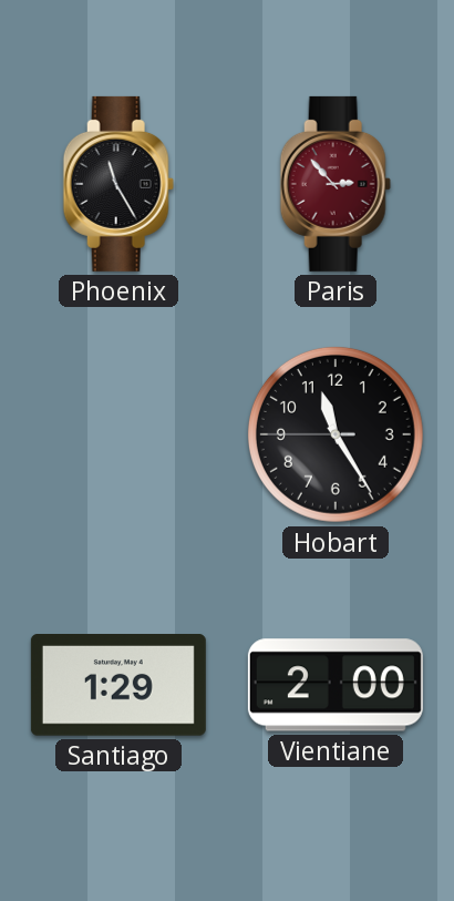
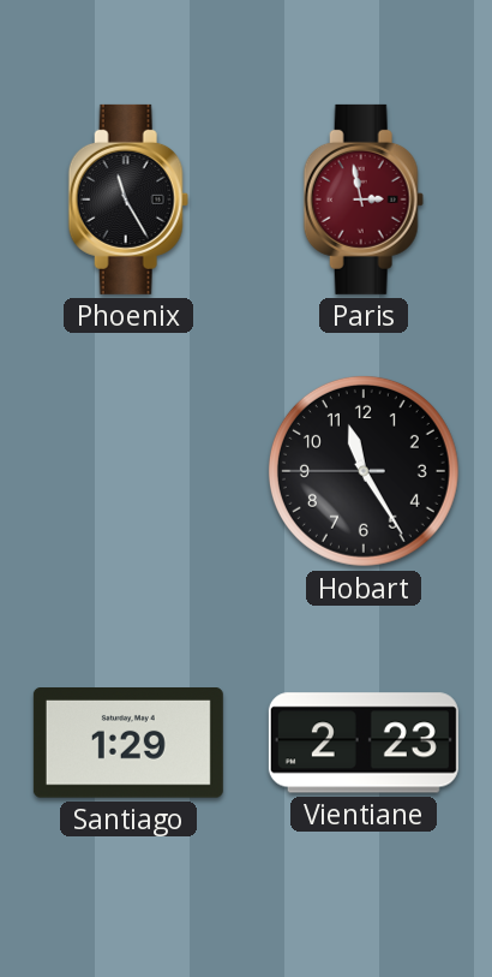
Paris: 2:53 -> 2:58
Vientiane: 2:00 -> 2:23
